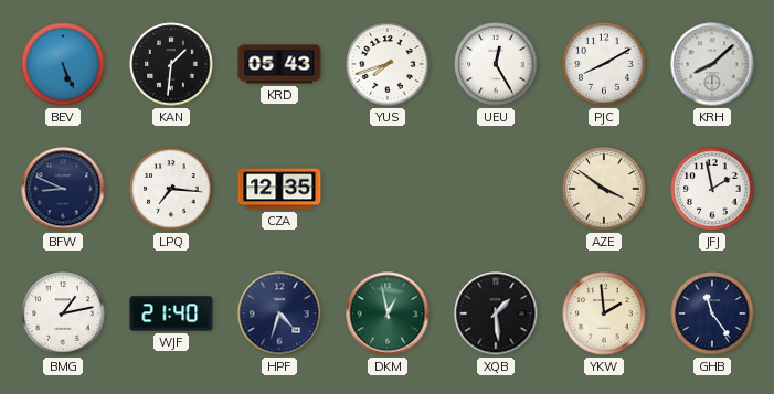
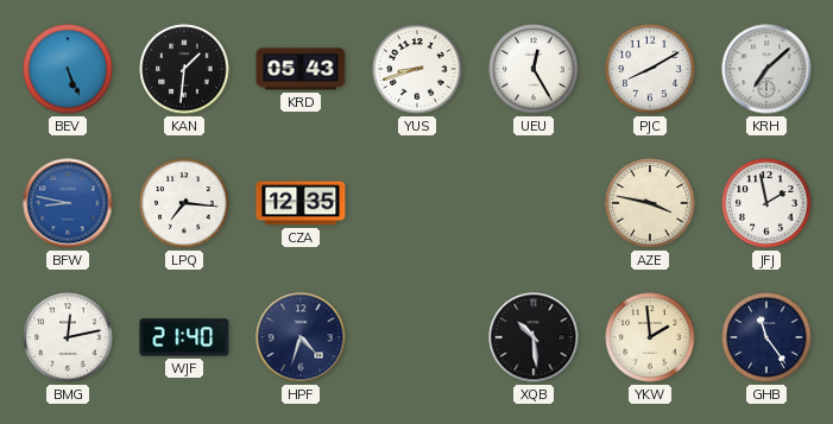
YUS: 7:42 -> 8:42
KRH: 8:08 -> 7:08
BFW: 8:49 -> 8:47
BFW dial: navy -> blue
AZE: 3:51 -> 3:47
BMG: 1:13 -> 12:13
DKM: 12:58 -> none
XQB: 1:29 -> 10:29
